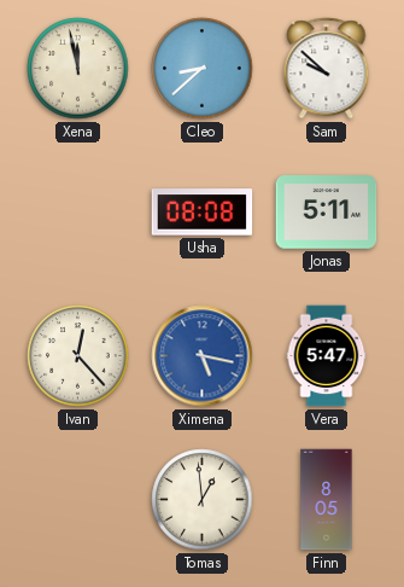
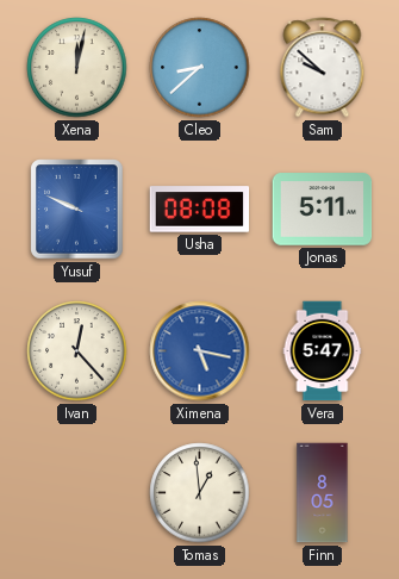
Xena: 11:58 -> 12:02
Yusuf: none -> 9:49
